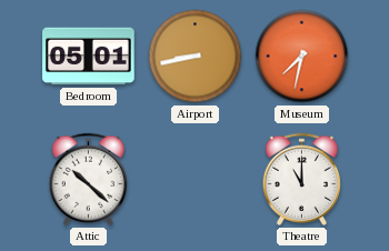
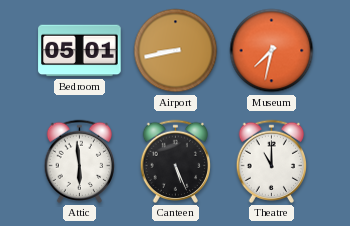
Attic: 10:22 -> 5:59
Canteen: none -> 5:26
